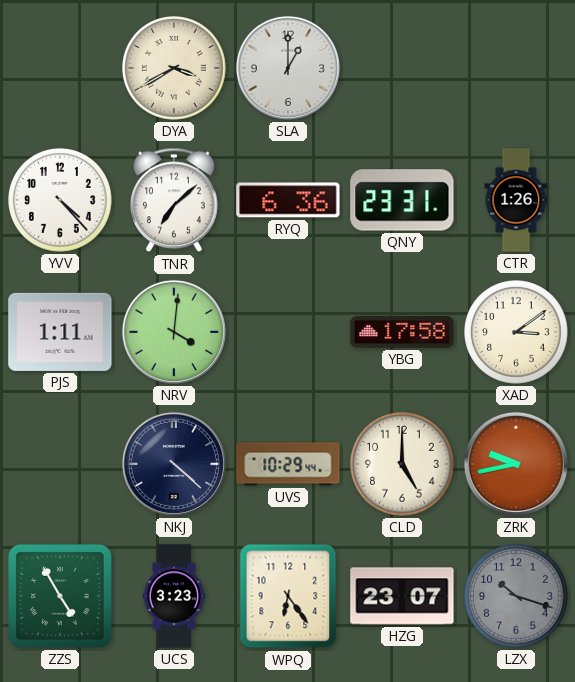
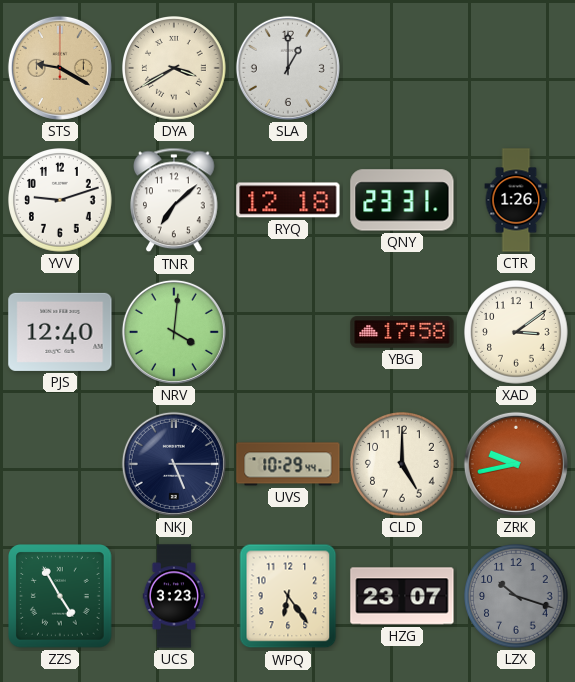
STS: none -> 9:20
YVV: 4:23 -> 9:12
RYQ: 6:36 -> 12:18
PJS: 1:11 -> 12:40
NKJ: 4:22 -> 5:15
